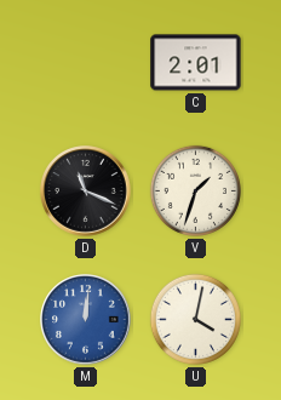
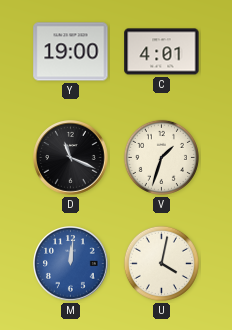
Y: none -> 19:00
C: 2:01 -> 4:01
